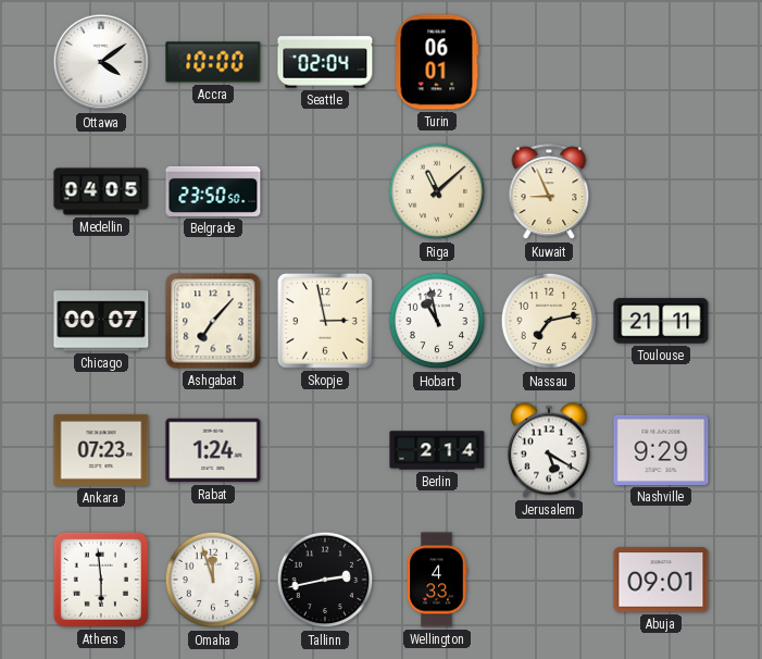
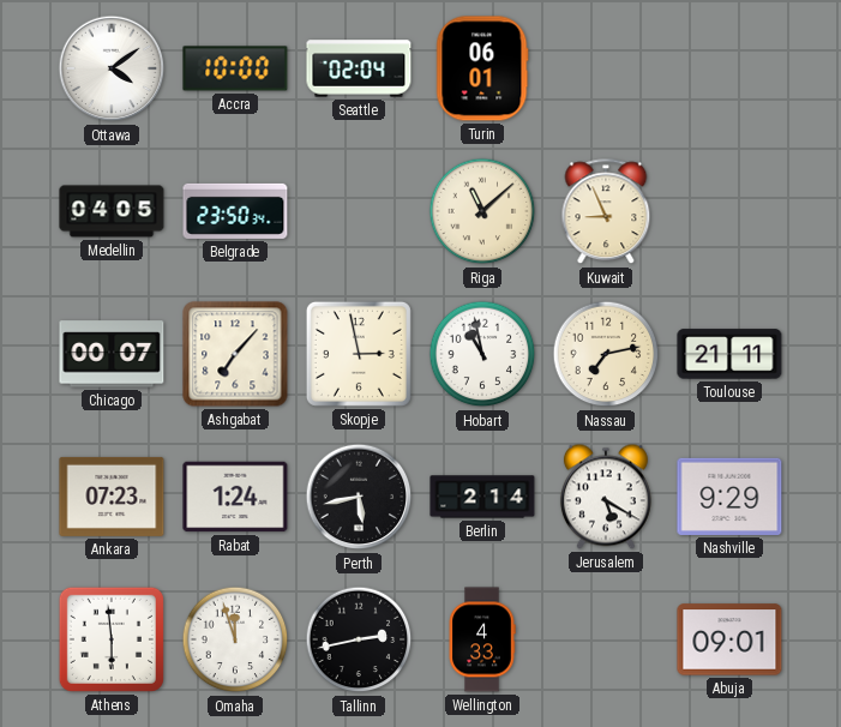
Belgrade: 23:50:50 -> 23:50:34
Perth: none -> 5:43
